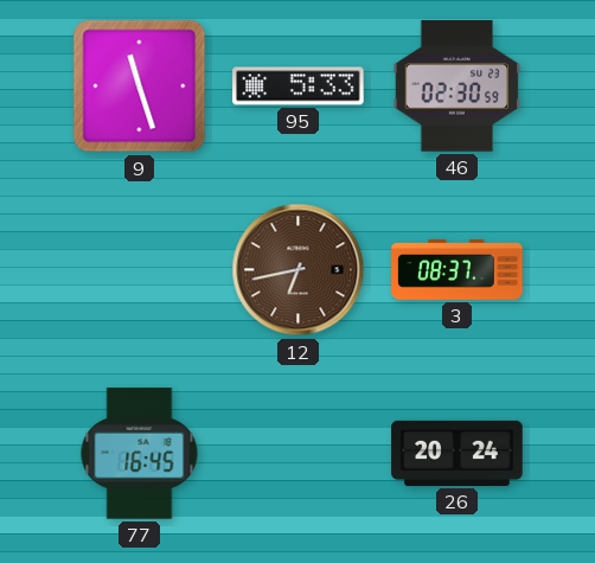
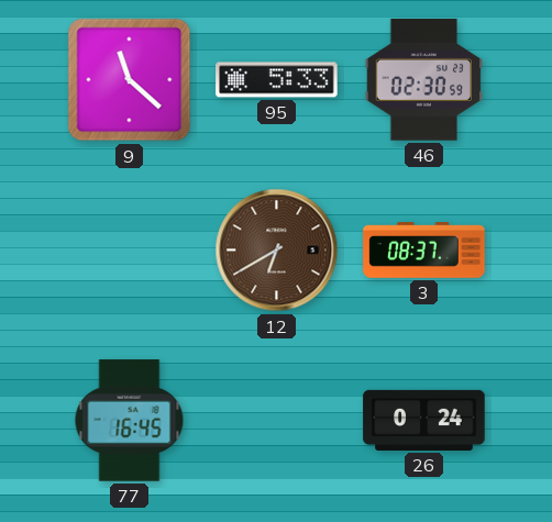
9: 11:27 -> 11:22
12: 6:43 -> 6:40
26: 20:24 -> 0:24
